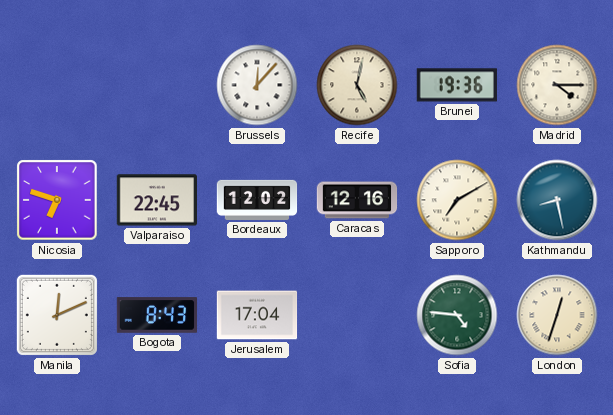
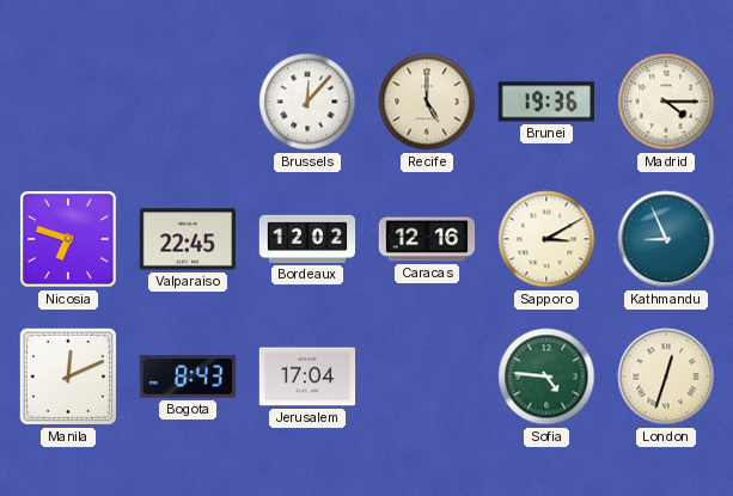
Recife: 5:02 -> 5:00
Sapporo: 7:10 -> 3:10
Kathmandu: 8:28 -> 8:56
